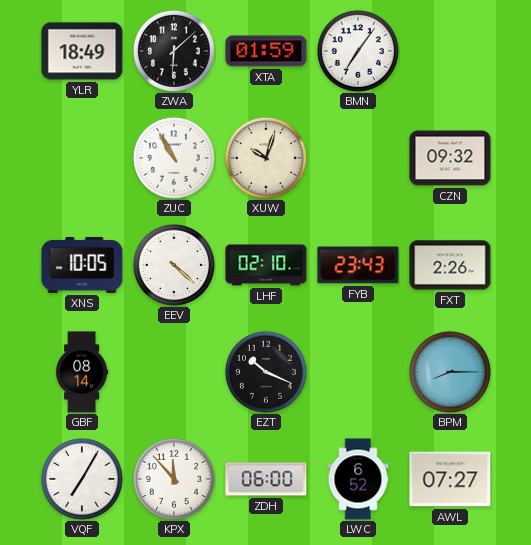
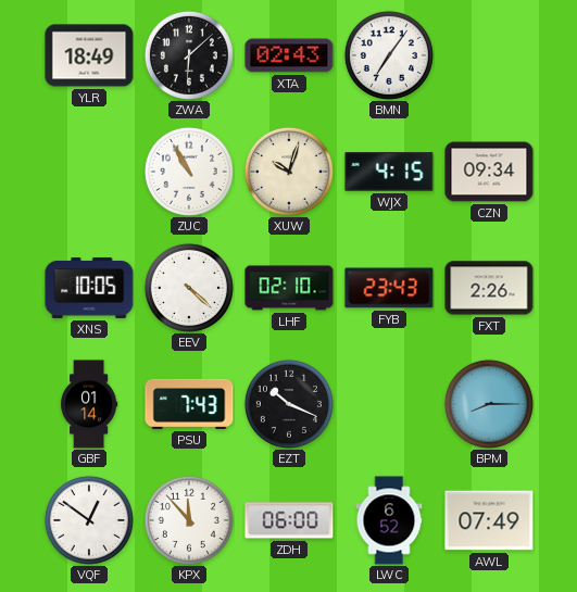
XTA: 01:59 -> 02:43
WJX: none -> 4:15
CZN: 09:32 -> 09:34
GBF: 08:14 -> 01:14
PSU: none -> 7:43
VQF: 7:05 -> 12:51
AWL: 07:27 -> 07:49
